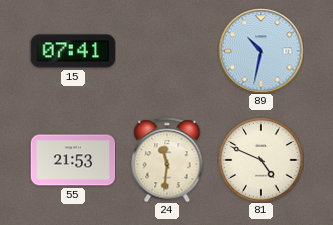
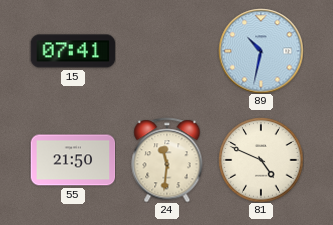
55: 21:53 -> 21:50
